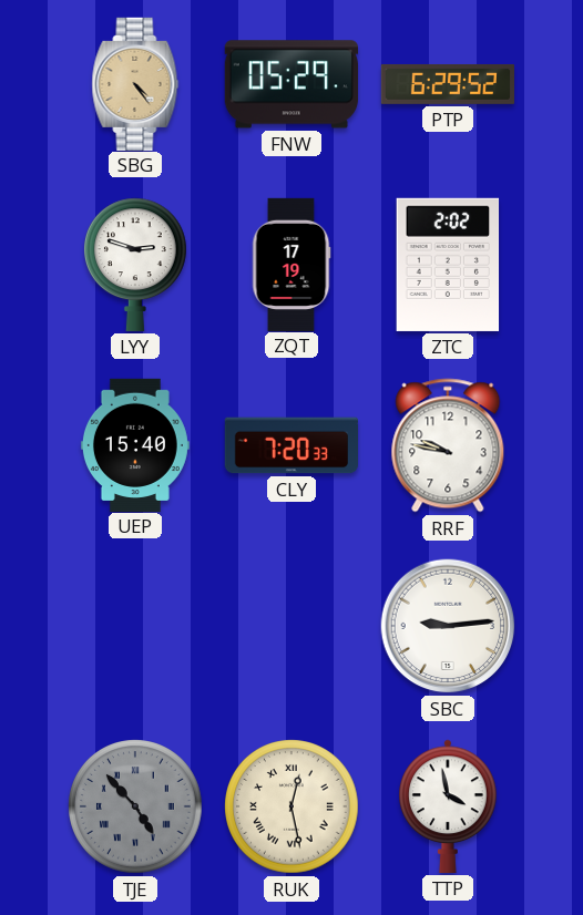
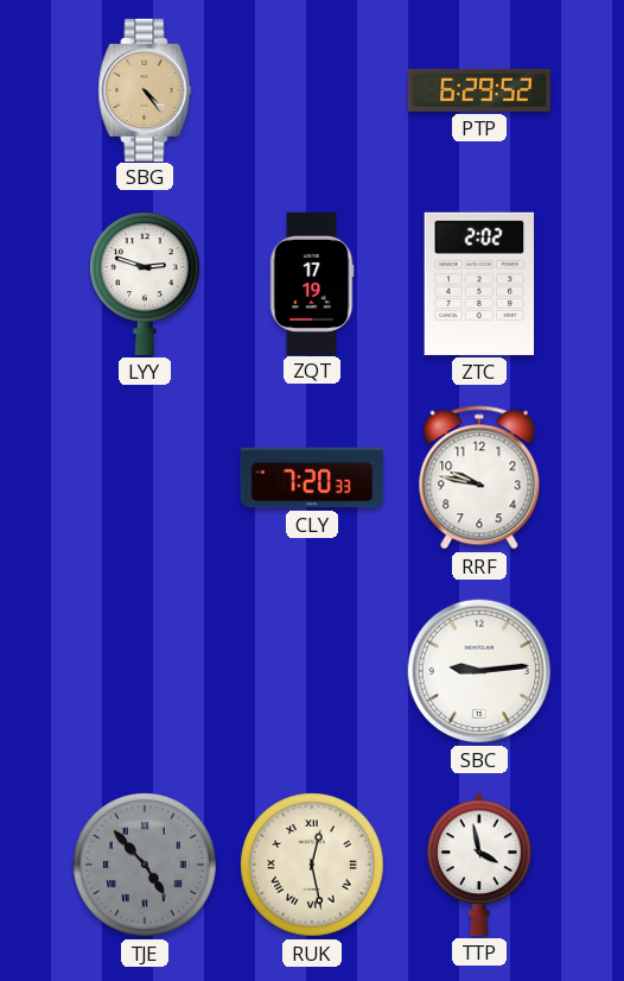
FNW: 05:29 -> none
UEP: 15:40 -> none
